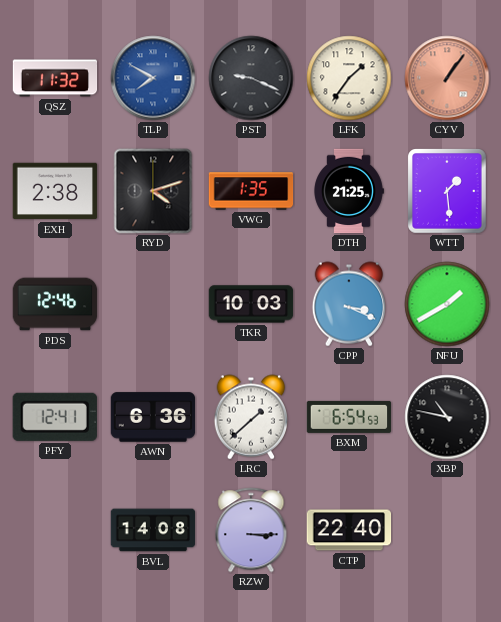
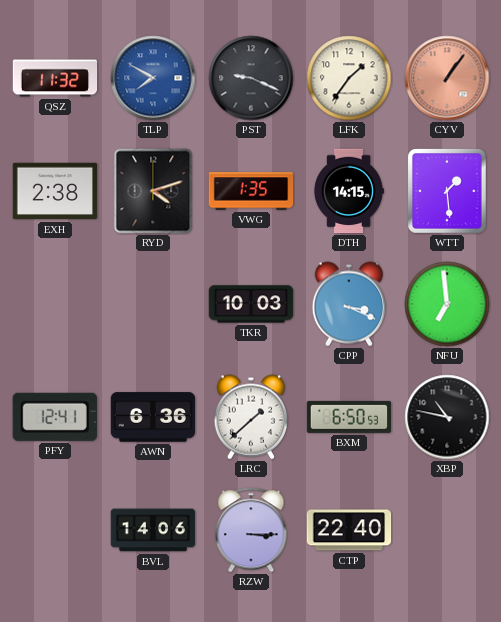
DTH: 21:25 -> 14:15
PDS: 12:46 -> none
NFU: 1:40 -> 6:59
BXM: 6:54 -> 6:50
BVL: 14:08 -> 14:06
